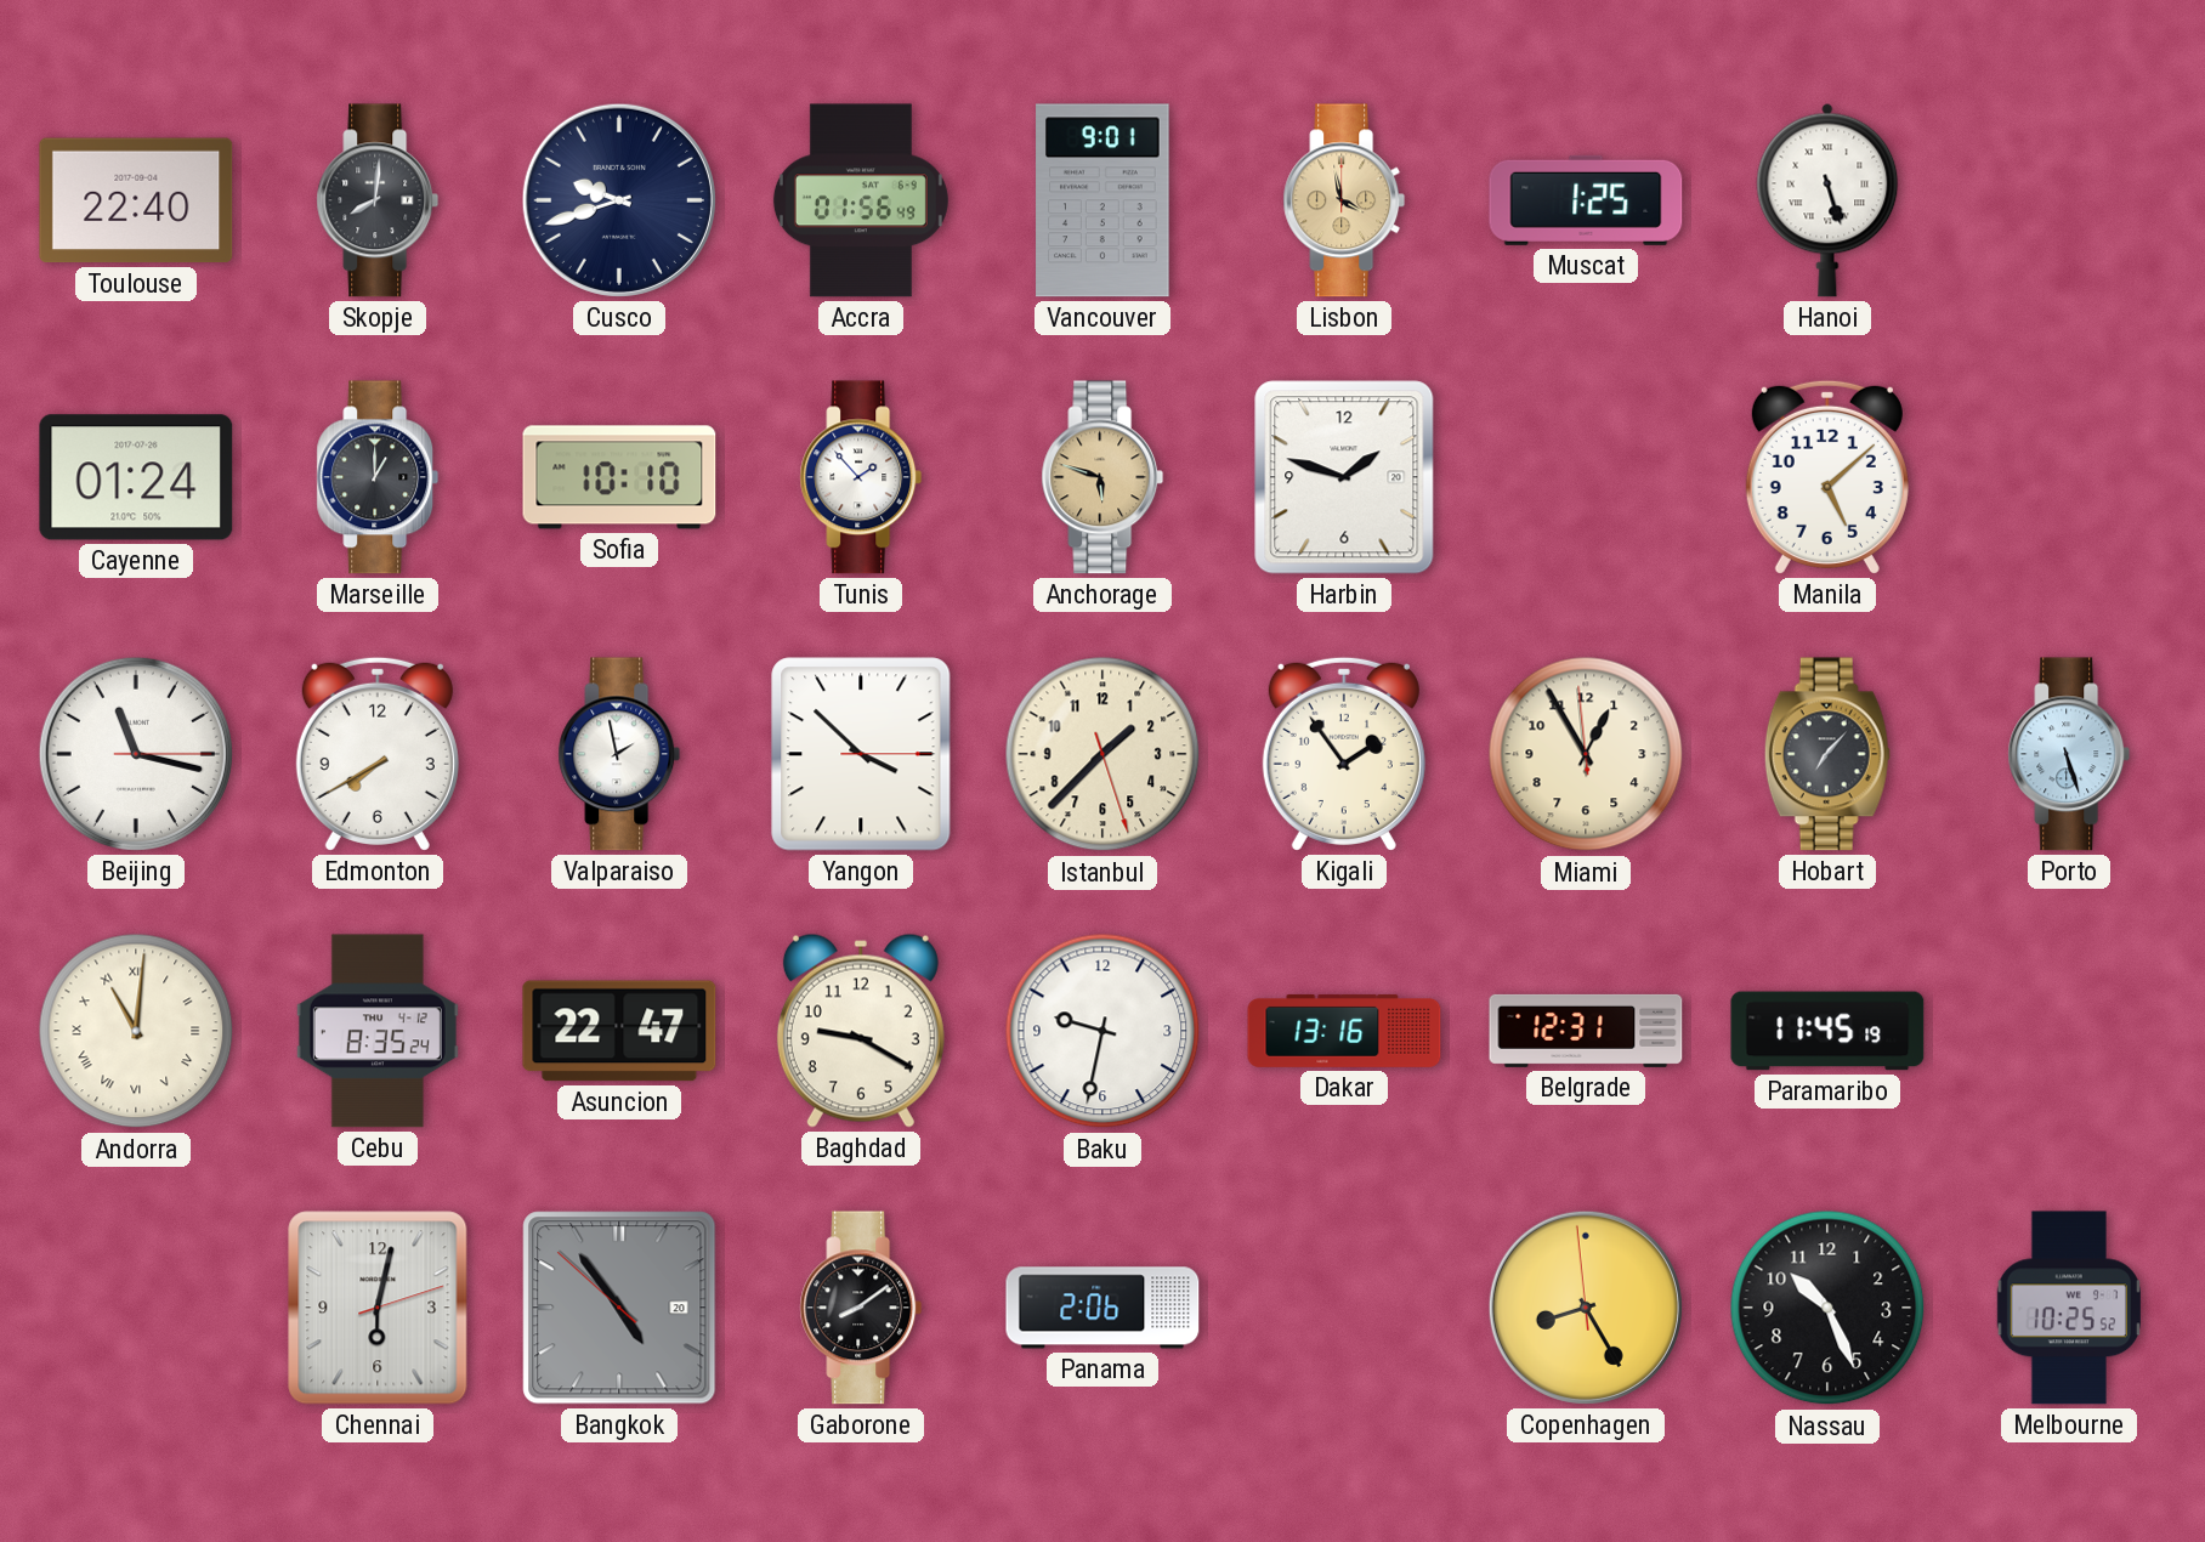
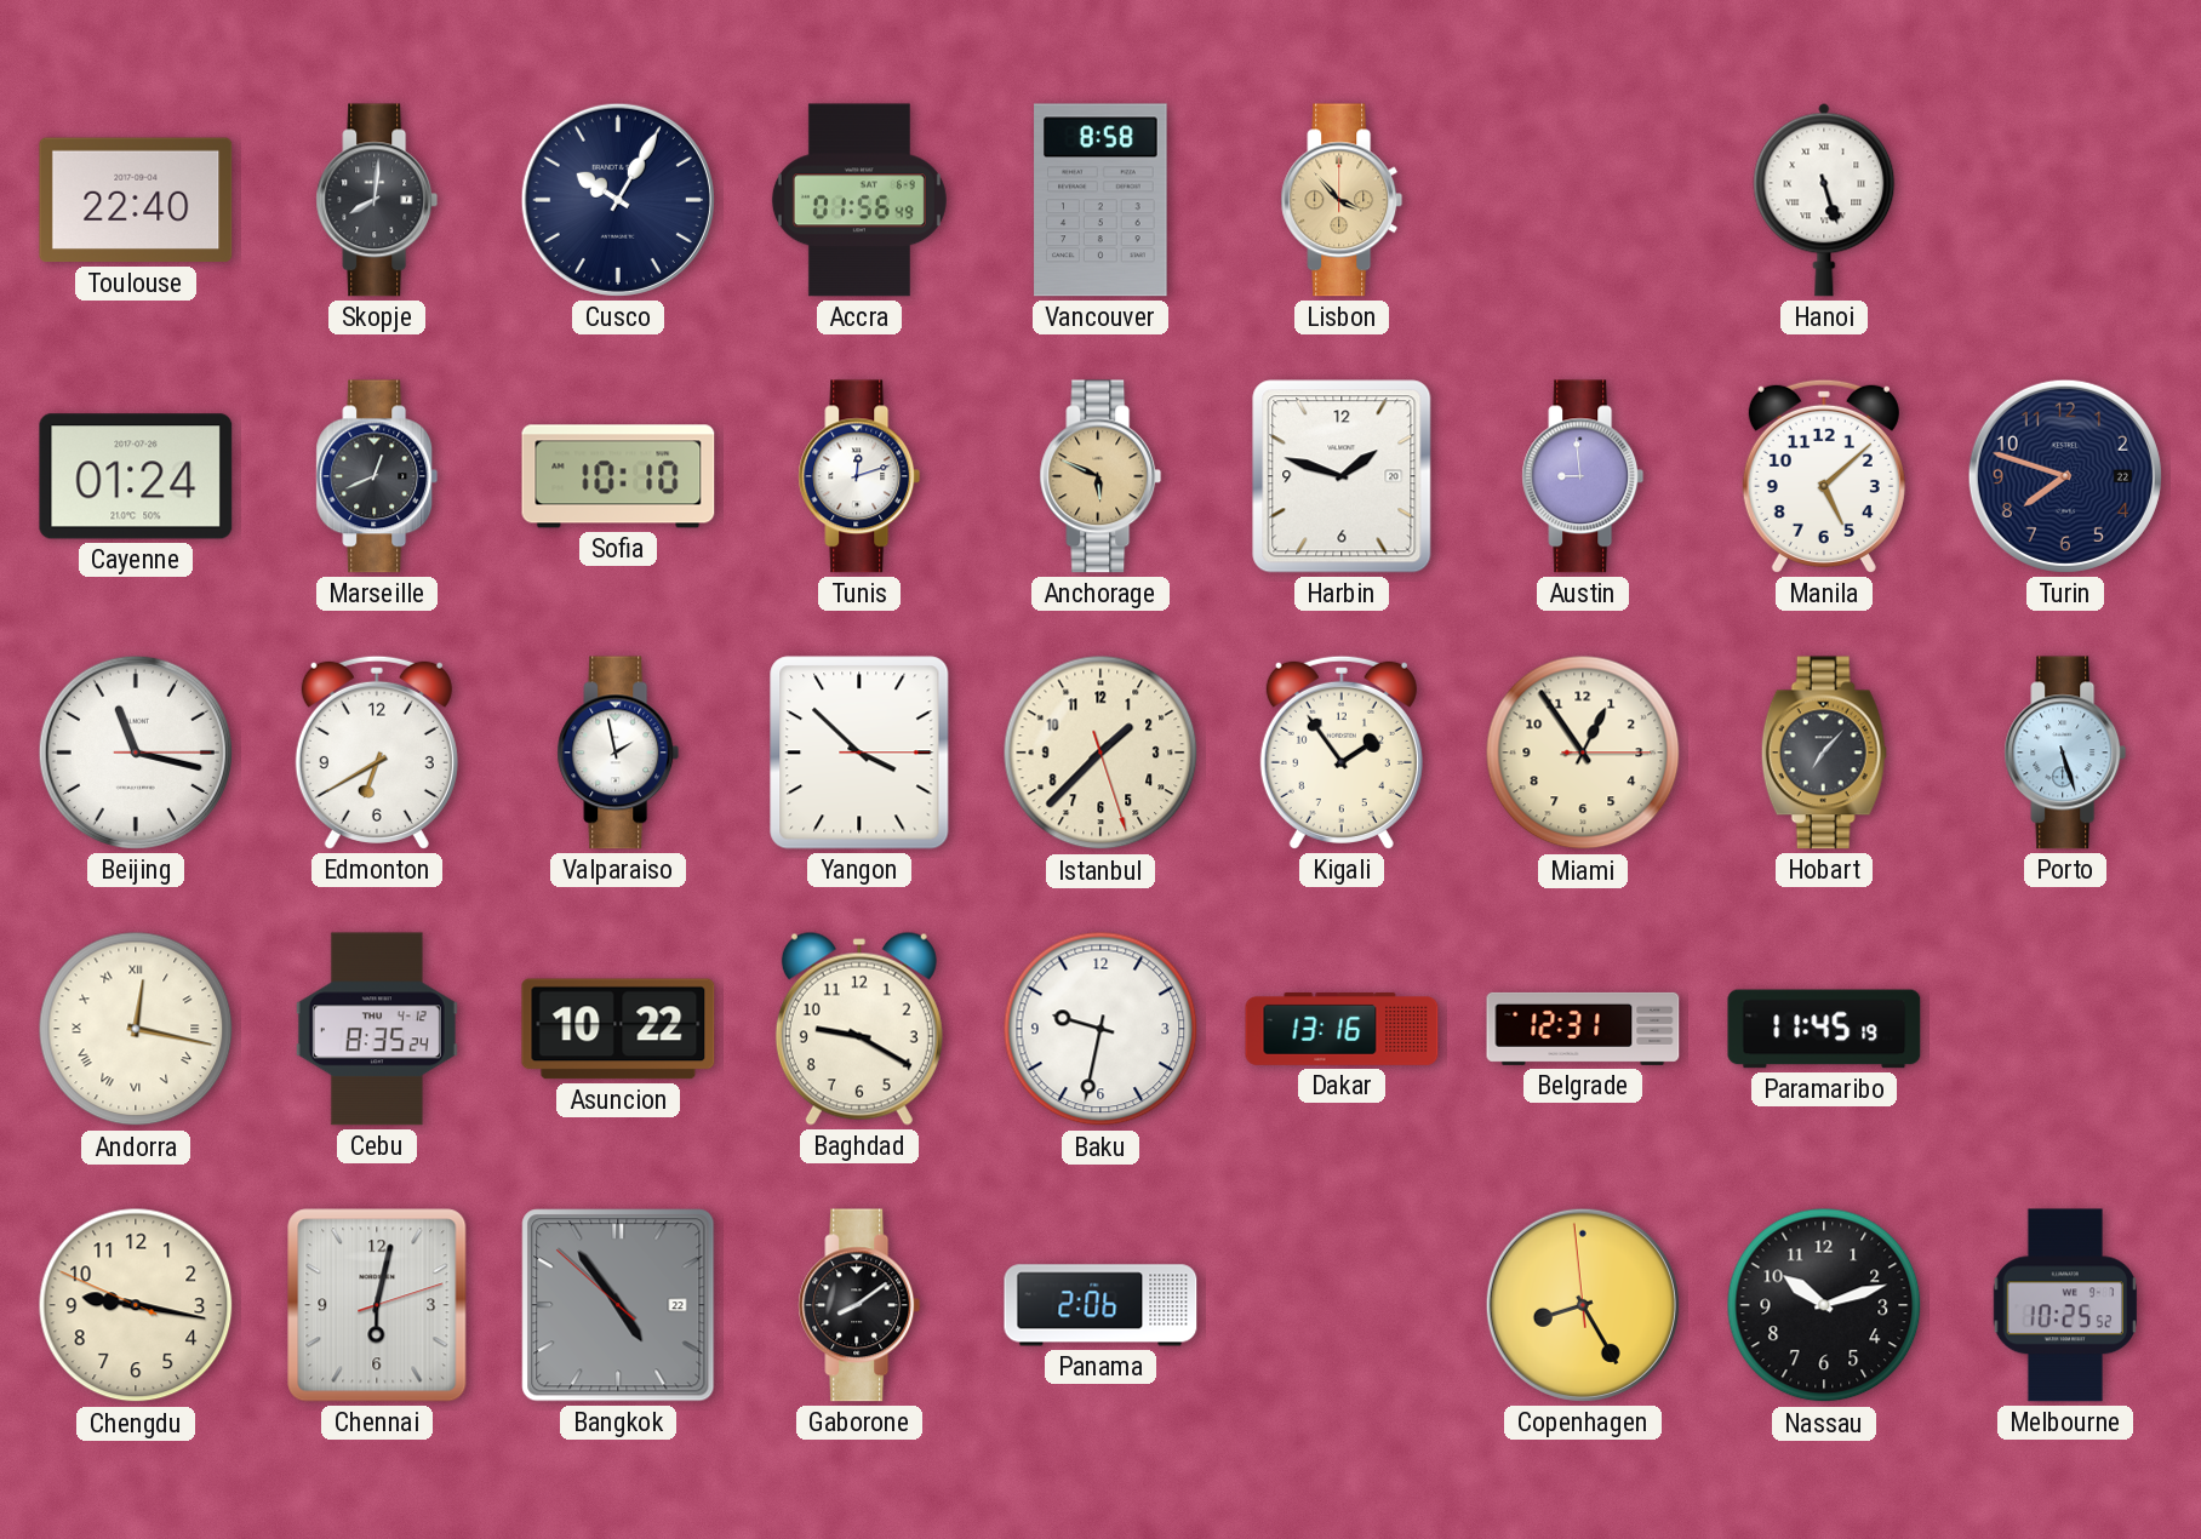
Cusco: 9:42 -> 10:05
Vancouver: 9:01 -> 8:58
Lisbon: 3:58 -> 3:53
Muscat: 1:25 -> none
Marseille: 1:00 -> 12:41
Tunis: 1:53 -> 12:12
Anchorage: 5:48 -> 5:49
Austin: none -> 8:59
Turin: none -> 7:48
Edmonton: 7:40 -> 6:40
Miami: 12:54:59 -> 12:54:15
Andorra: 11:01 -> 12:17
Asuncion: 22:47 -> 10:22
Chengdu: none -> 9:16
Bangkok date: 20 -> 22
Nassau: 10:26 -> 10:12
